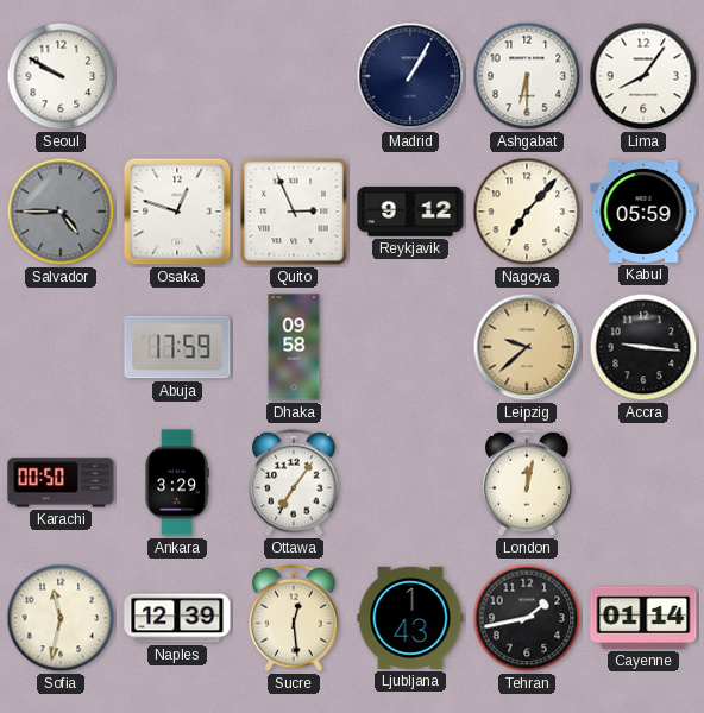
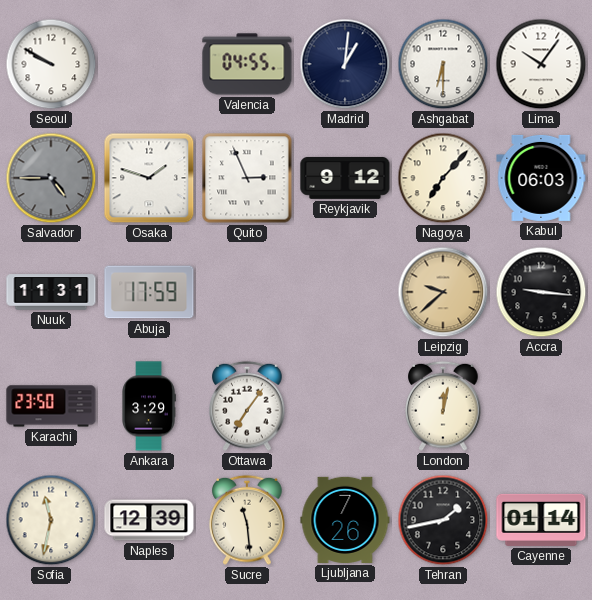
Valencia: none -> 04:55
Madrid: 1:05 -> 1:01
Lima: 8:06 -> 10:06
Osaka: 12:48 -> 1:48
Kabul: 05:59 -> 06:03
Nuuk: none -> 11:31
Dhaka: 09:58 -> none
Karachi: 00:50 -> 23:50
Sucre: 12:29 -> 11:29
Ljubljana: 1:43 -> 7:26
